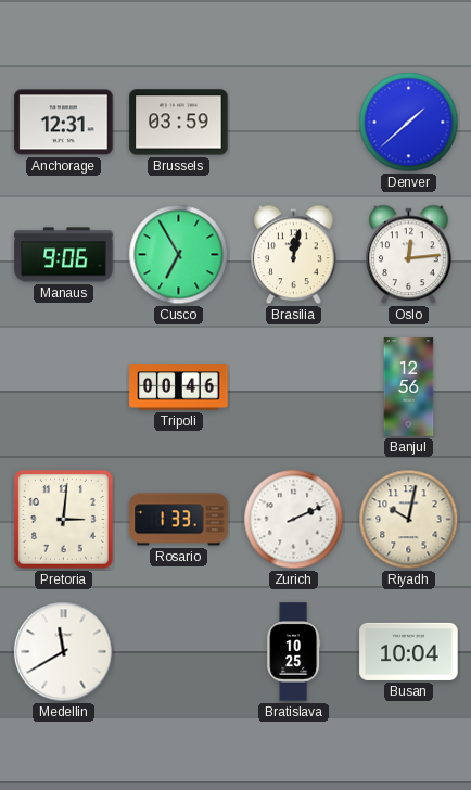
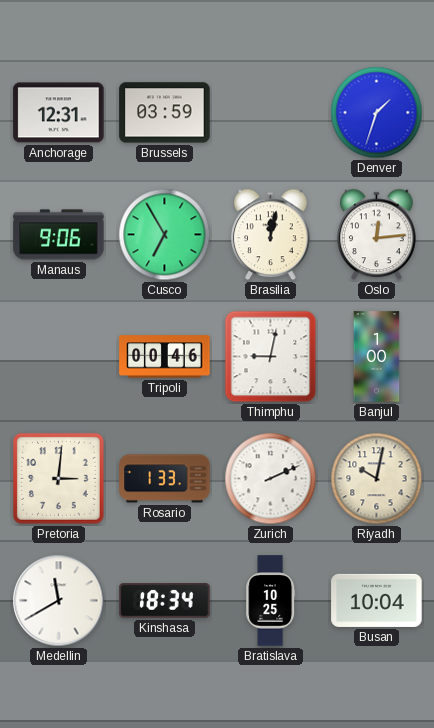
Denver: 1:38 -> 1:33
Thimphu: none -> 9:02
Banjul: 12:56 -> 1:00
Kinshasa: none -> 18:34
